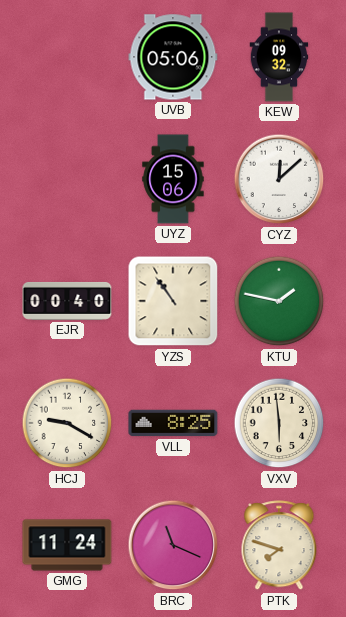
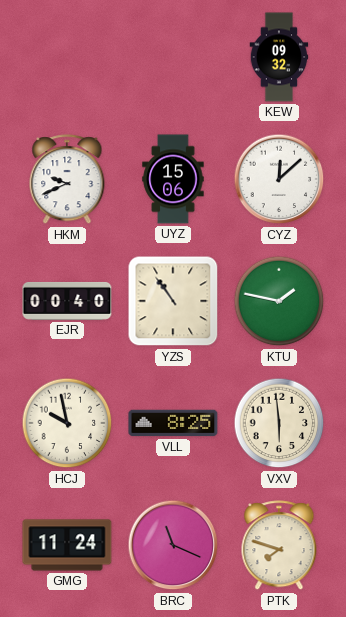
UVB: 05:06 -> none
HKM: none -> 9:41
HCJ: 9:20 -> 9:58
